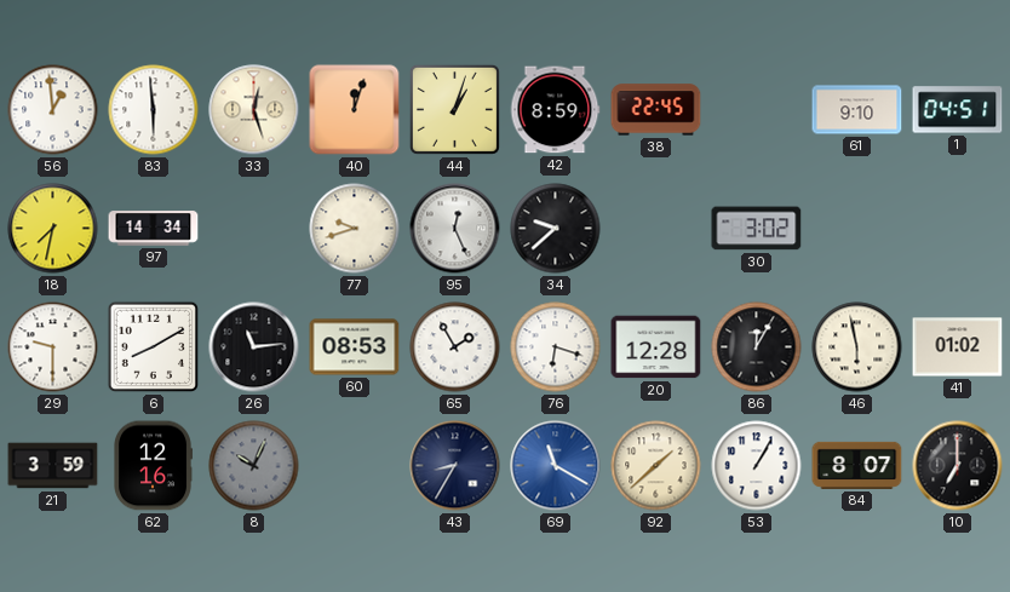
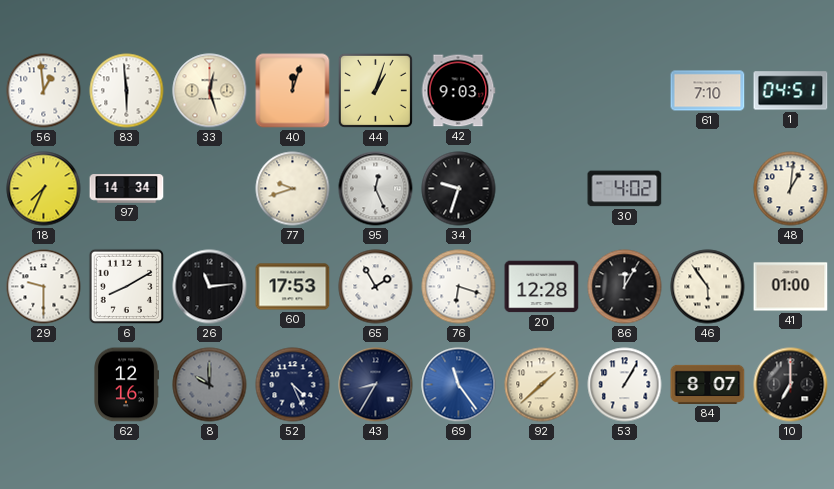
42: 8:59 -> 9:03
38: 22:45 -> none
61: 9:10 -> 7:10
18: 7:32 -> 7:34
34: 9:38 -> 9:33
30: 3:02 -> 4:02
48: none -> 1:01
60: 08:53 -> 17:53
46: 5:58 -> 5:54
41: 01:02 -> 01:00
21: 3:59 -> none
8: 10:04 -> 10:00
52: none -> 4:26
69: 11:20 -> 11:24
